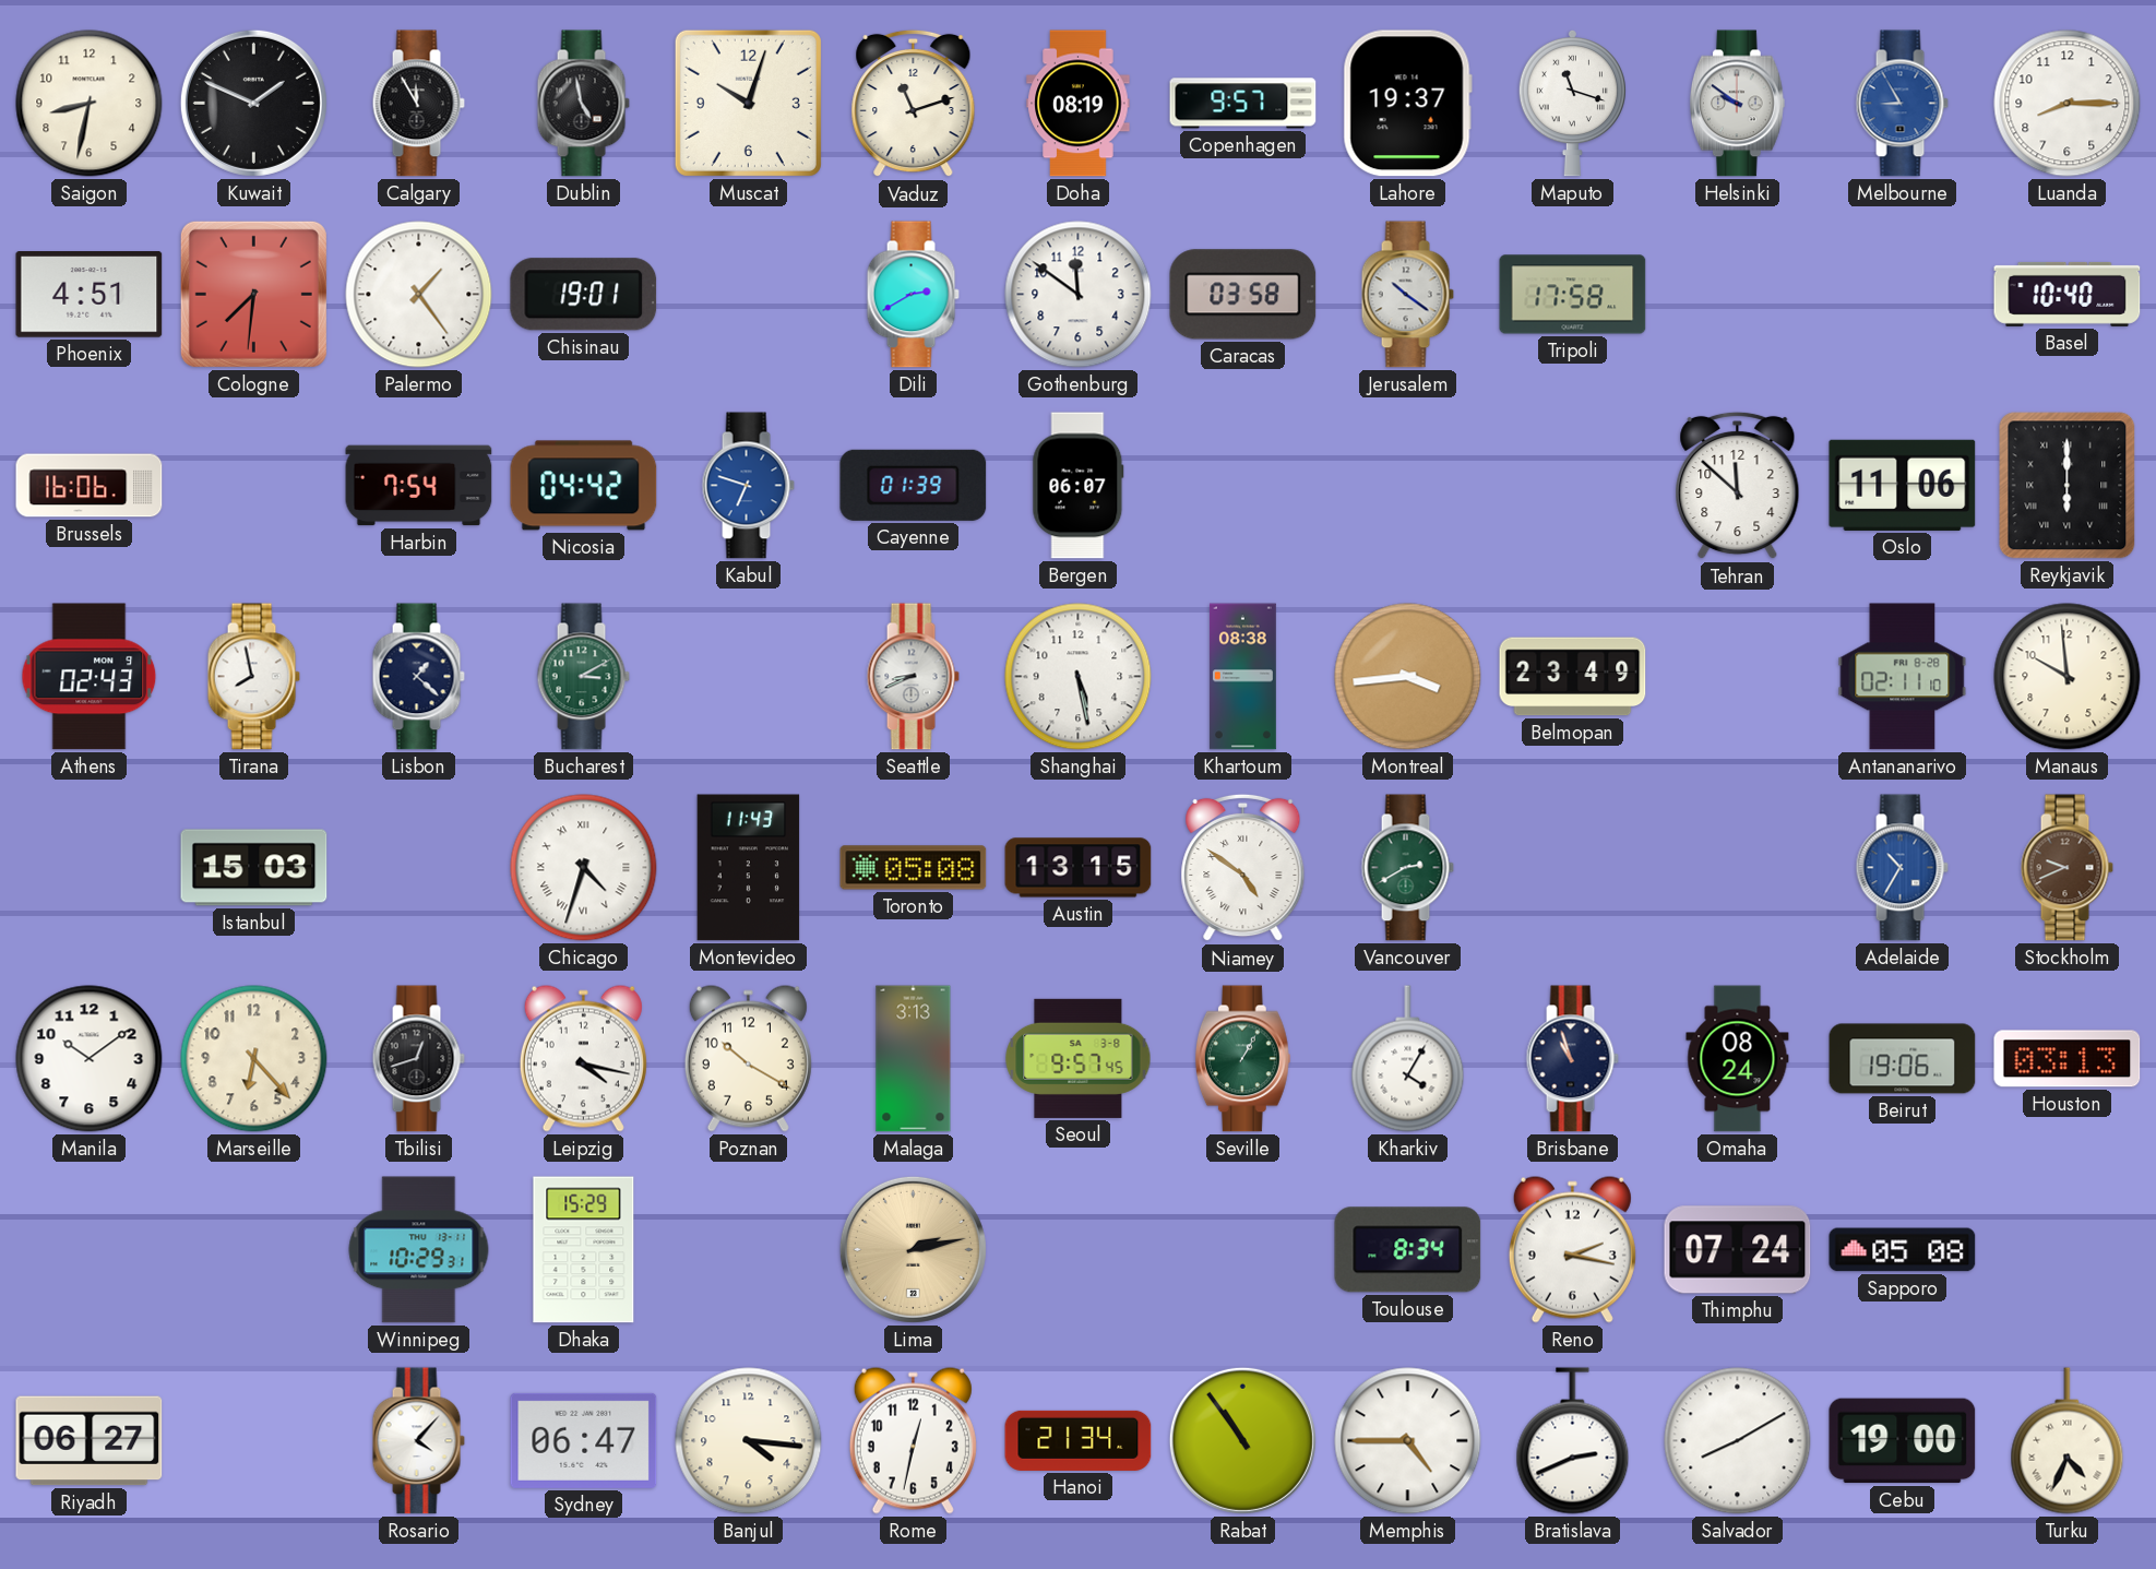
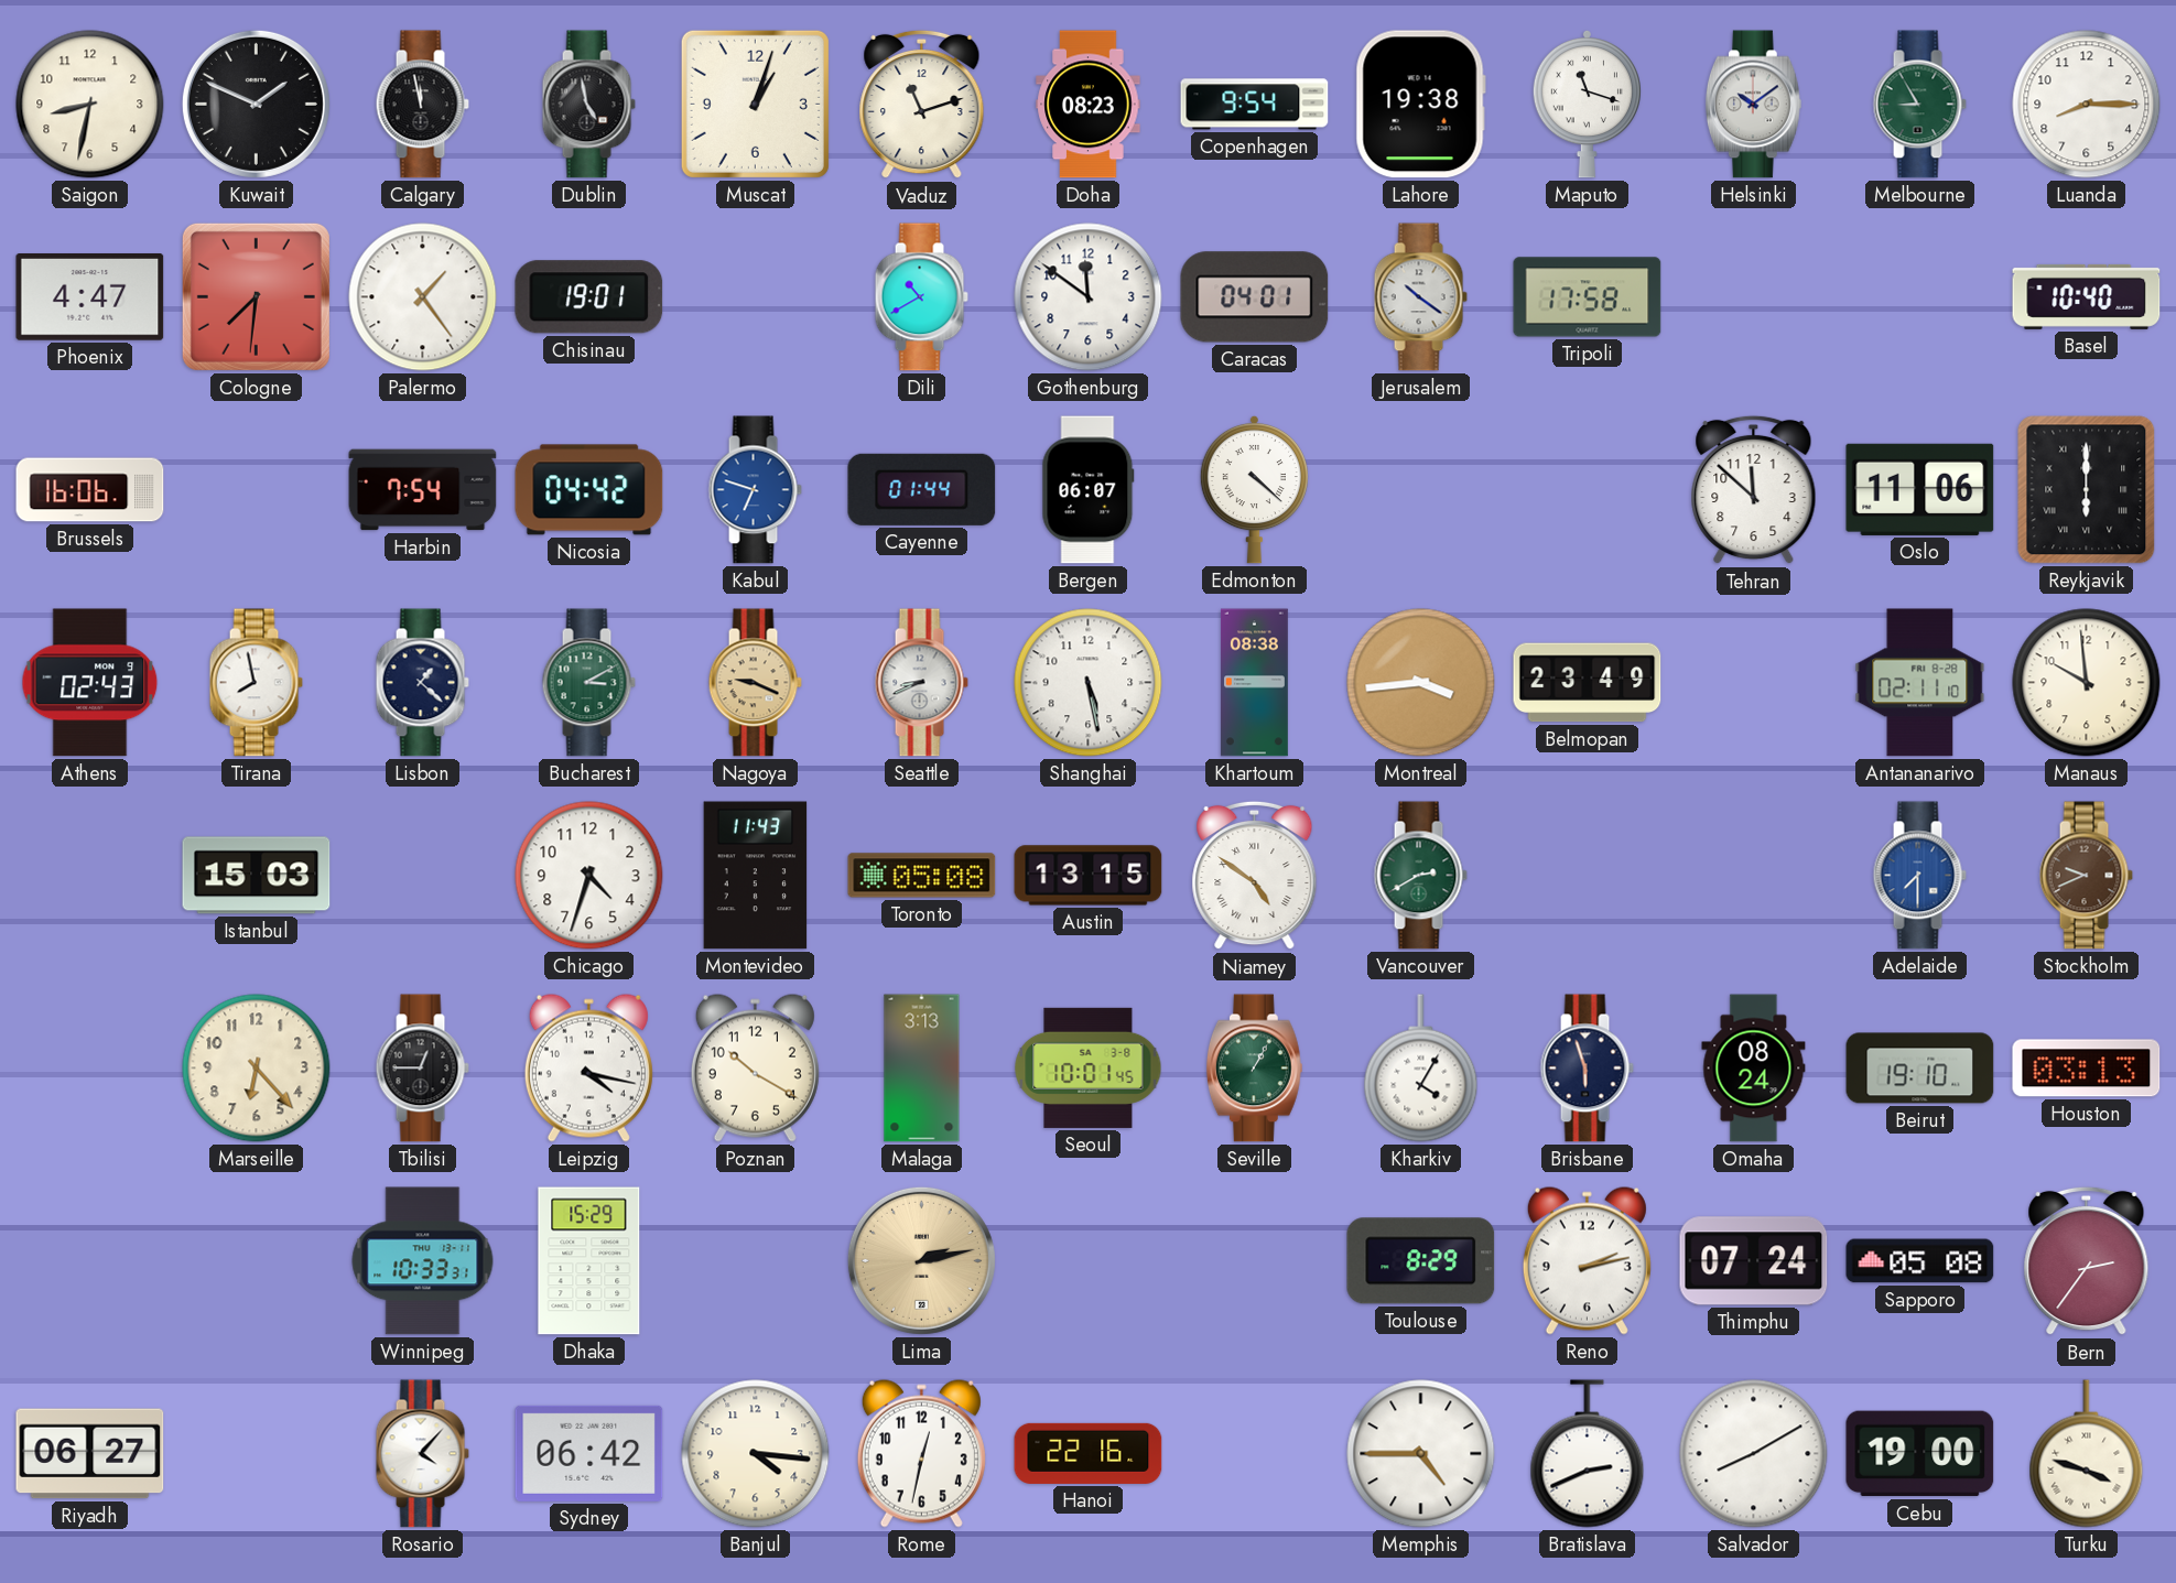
Calgary: 11:55 -> 11:58
Muscat: 10:03 -> 1:03
Doha: 08:19 -> 08:23
Copenhagen: 9:57 -> 9:54
Lahore: 19:37 -> 19:38
Helsinki: 9:51 -> 10:09
Melbourne dial: blue -> green
Phoenix: 4:51 -> 4:47
Dili: 2:40 -> 10:40
Caracas: 03:58 -> 04:01
Cayenne: 01:39 -> 01:44
Edmonton: none -> 4:22
Nagoya: none -> 9:19
Chicago numerals: Roman -> Arabic
Adelaide: 10:35 -> 7:30
Manila: 10:09 -> none
Tbilisi: 12:42 -> 12:45
Seoul: 9:57 -> 10:01
Brisbane: 10:57 -> 5:57
Beirut: 19:06 -> 19:10
Winnipeg: 10:29 -> 10:33
Toulouse: 8:34 -> 8:29
Reno: 2:17 -> 2:13
Bern: none -> 2:36
Sydney: 06:47 -> 06:42
Hanoi: 21:34 -> 22:16
Rabat: 10:54 -> none
Turku: 4:34 -> 3:48
